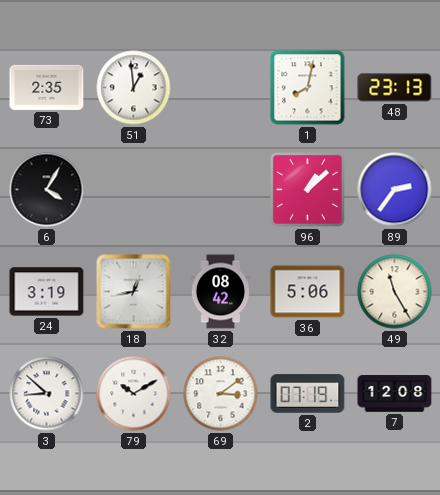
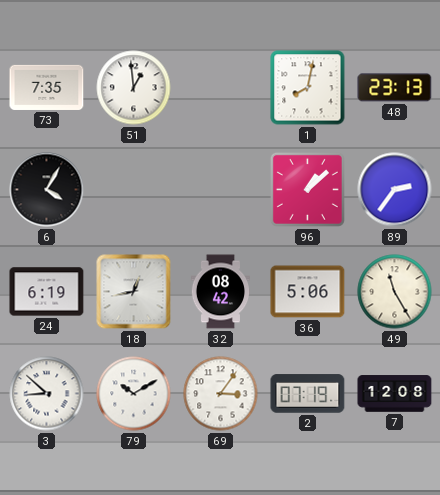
73: 2:35 -> 7:35
24: 3:19 -> 6:19
69: 3:09 -> 3:06
